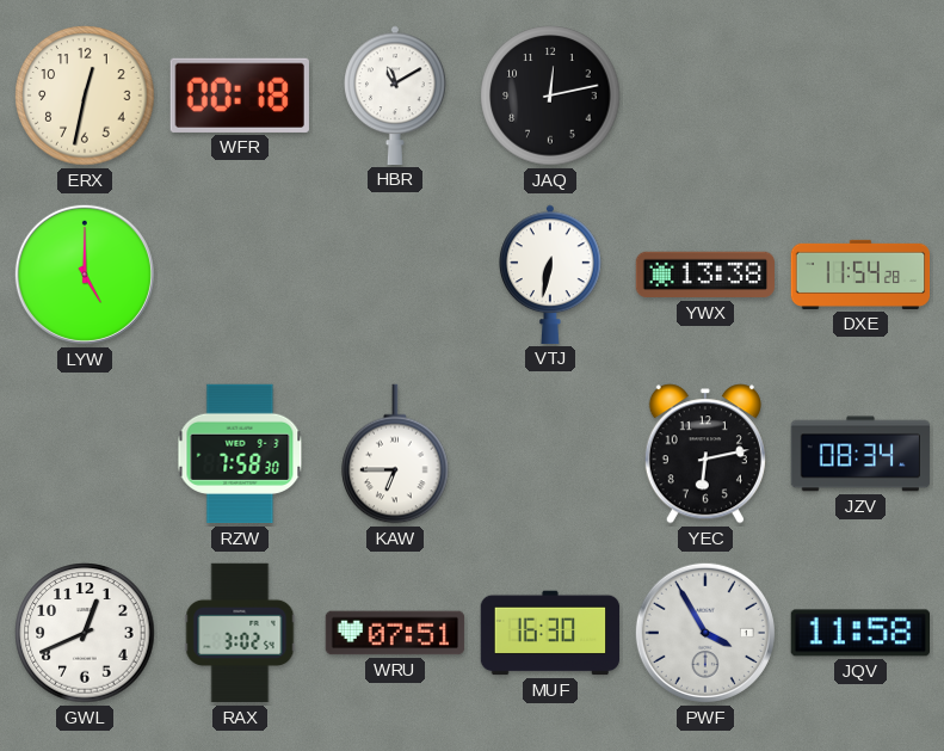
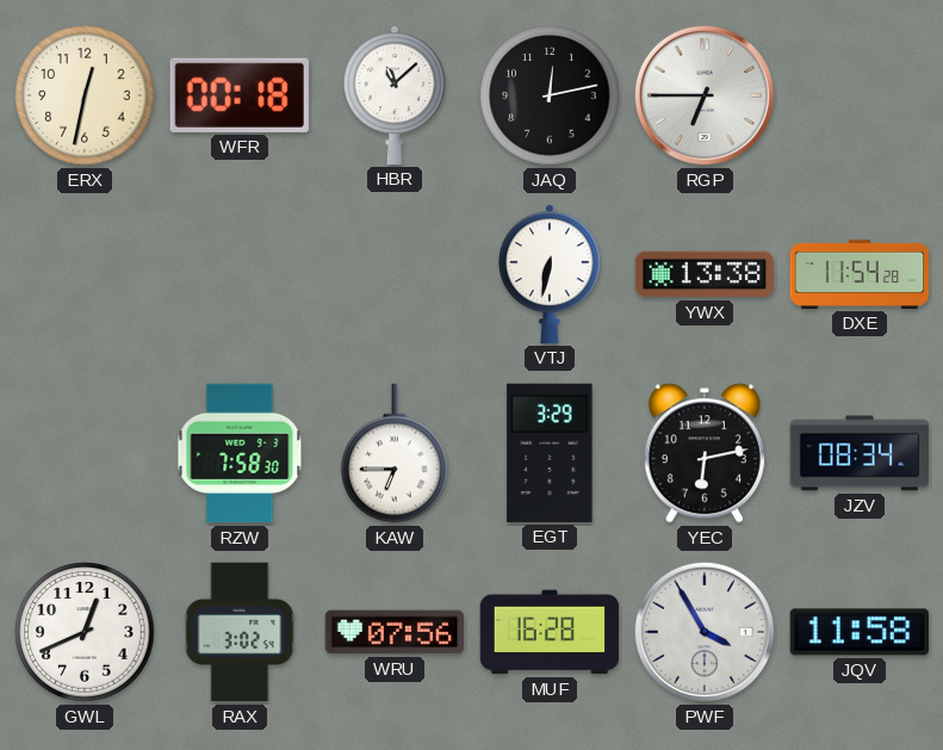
HBR: 11:10 -> 11:08
RGP: none -> 6:45
LYW: 5:00 -> none
EGT: none -> 3:29
WRU: 07:51 -> 07:56
MUF: 16:30 -> 16:28
